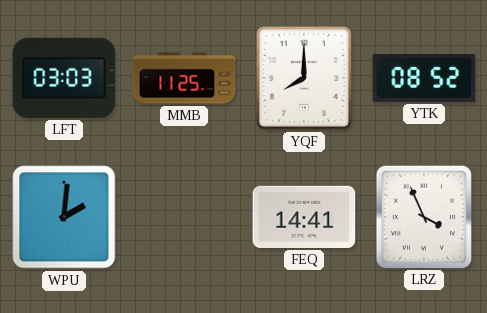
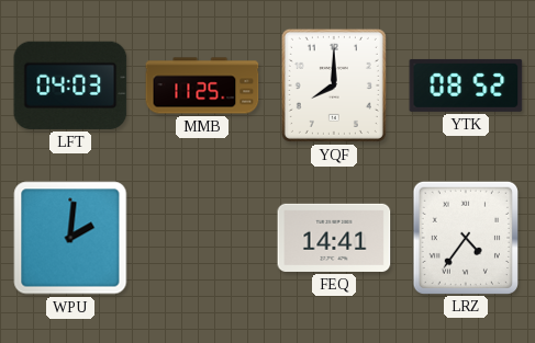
LFT: 03:03 -> 04:03
LRZ: 3:56 -> 4:36
